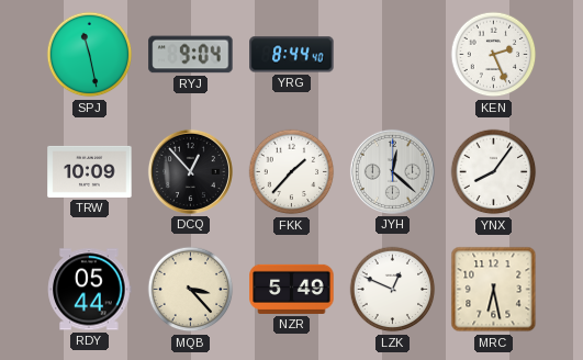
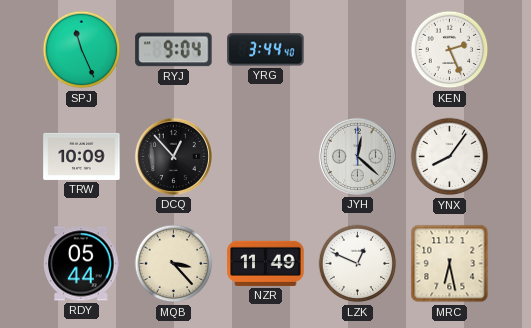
SPJ: 11:28 -> 11:26
YRG: 8:44 -> 3:44
FKK: 1:37 -> none
NZR: 5:49 -> 11:49
